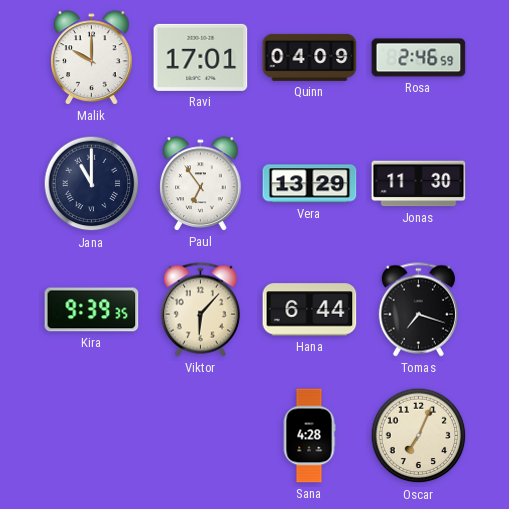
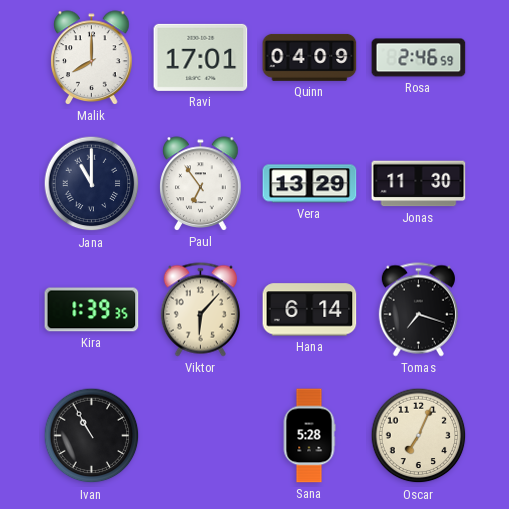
Malik: 10:00 -> 8:00
Kira: 9:39 -> 1:39
Hana: 6:44 -> 6:14
Ivan: none -> 10:55
Sana: 4:28 -> 5:28
